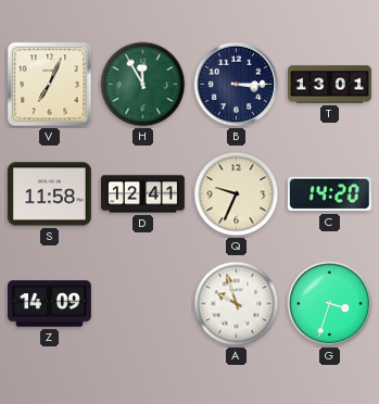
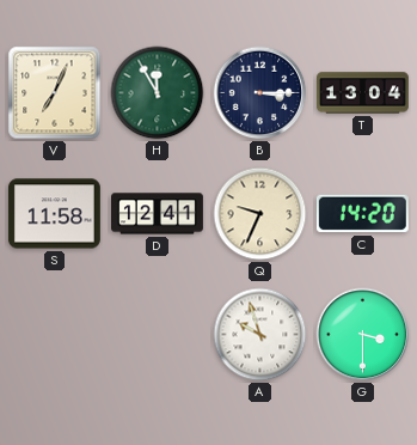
T: 13:01 -> 13:04
Z: 14:09 -> none
G: 3:33 -> 3:30
